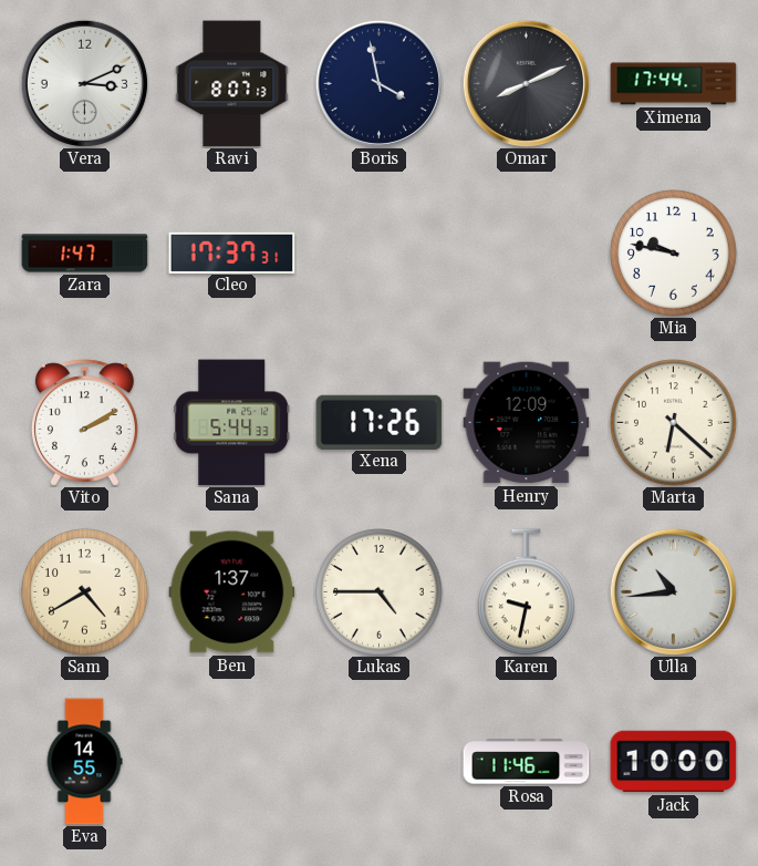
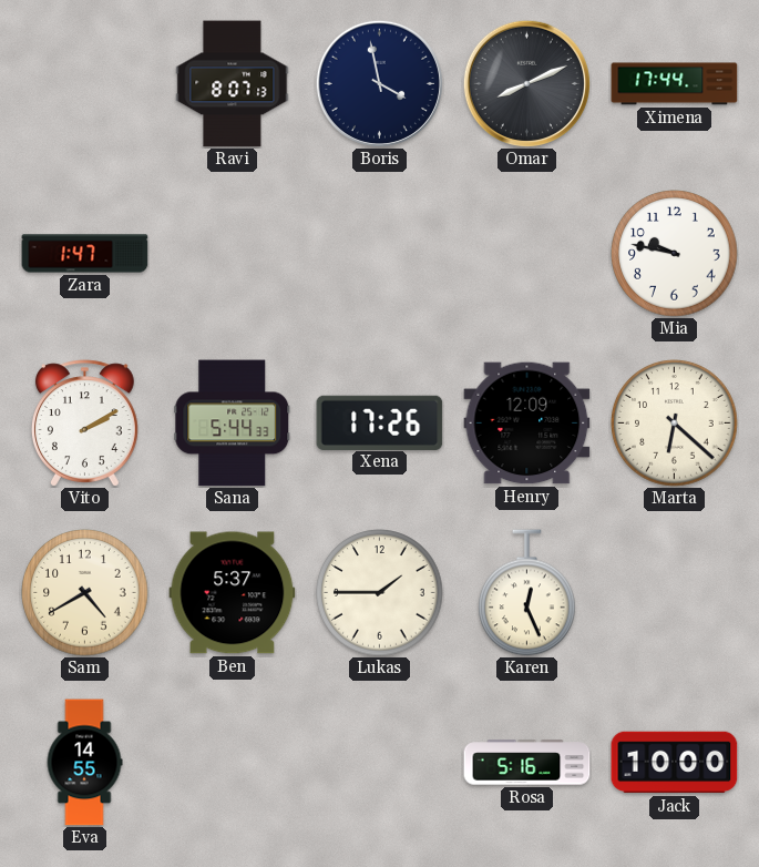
Vera: 3:11 -> none
Cleo: 17:37 -> none
Ben: 1:37 -> 5:37
Lukas: 4:45 -> 1:45
Karen: 9:32 -> 12:26
Ulla: 10:44 -> none
Rosa: 11:46 -> 5:16
